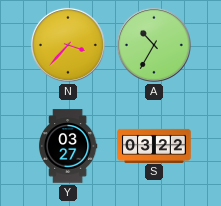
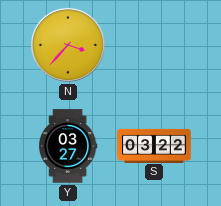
A: 10:35 -> none
